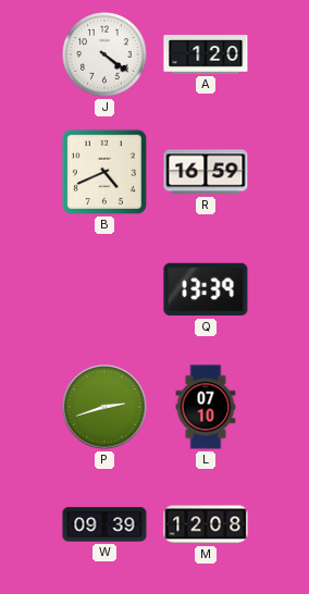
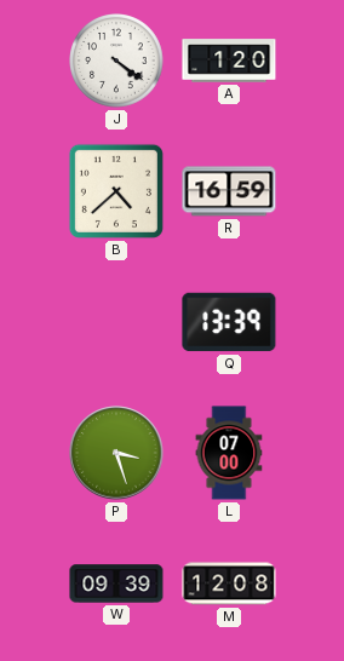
B: 4:41 -> 4:38
P: 2:42 -> 3:27
L: 07:10 -> 07:00
